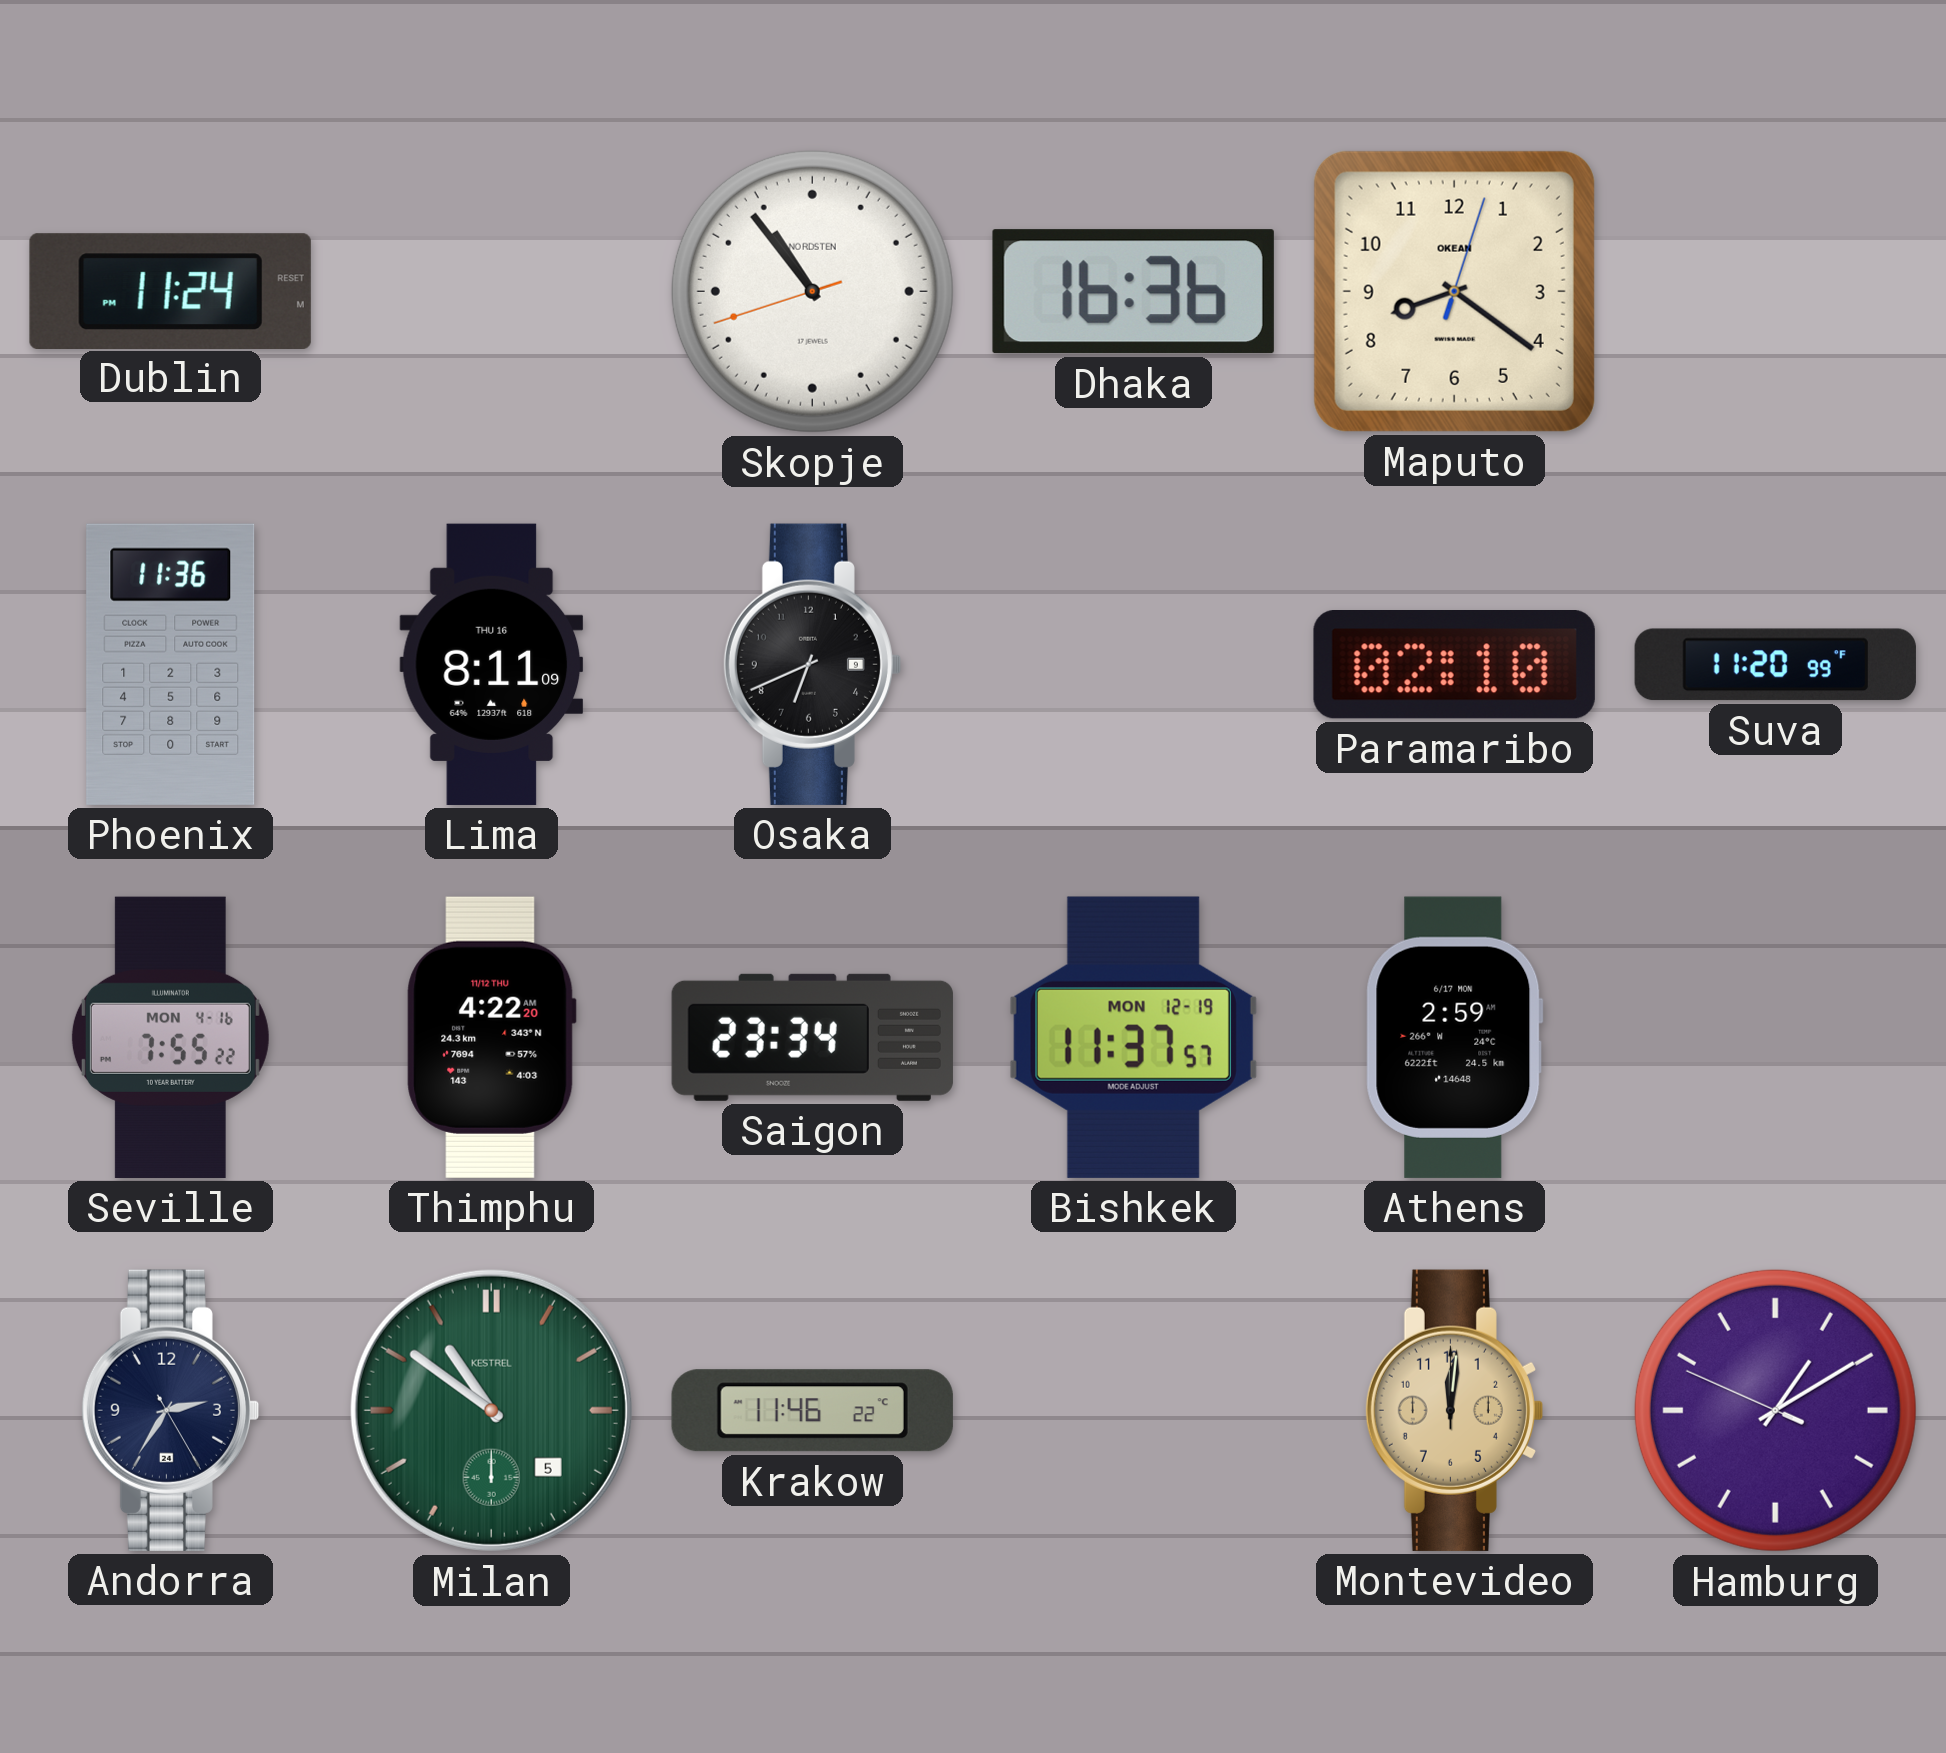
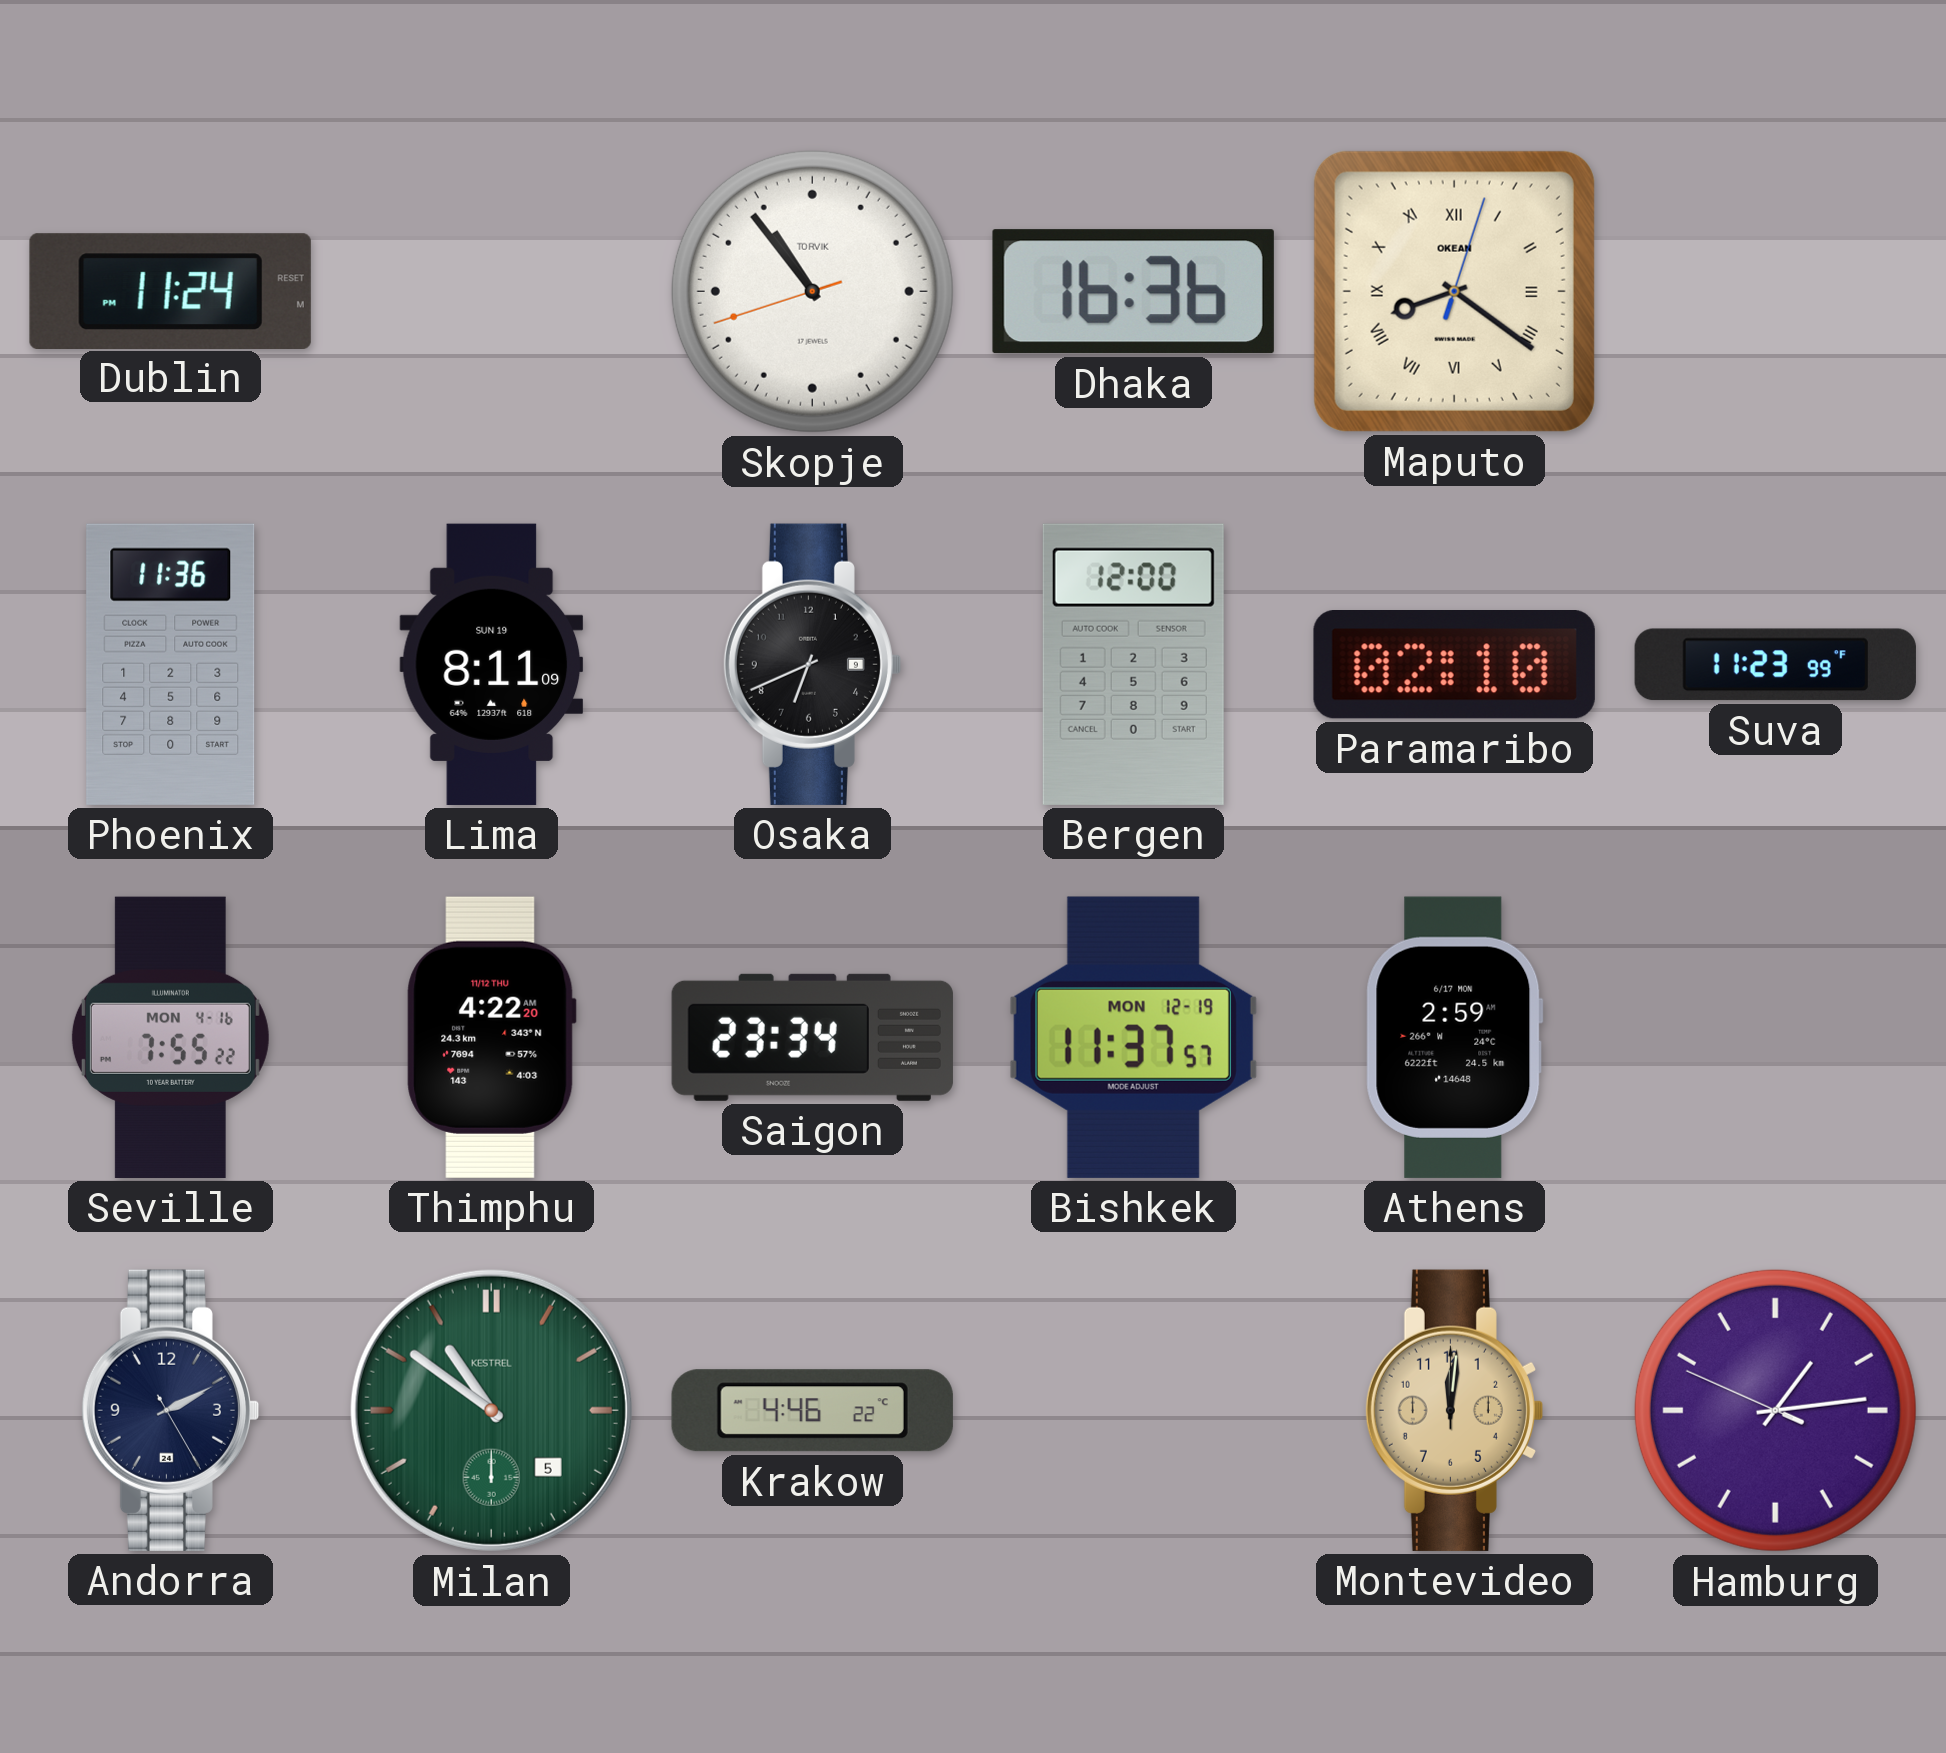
Skopje brand: NORDSTEN -> TORVIK
Maputo numerals: Arabic -> Roman
Lima date: THU 16 -> SUN 19
Bergen: none -> 12:00
Suva: 11:20 -> 11:23
Andorra: 2:35 -> 2:10
Krakow: 11:46 -> 4:46
Hamburg: 1:09 -> 1:13
